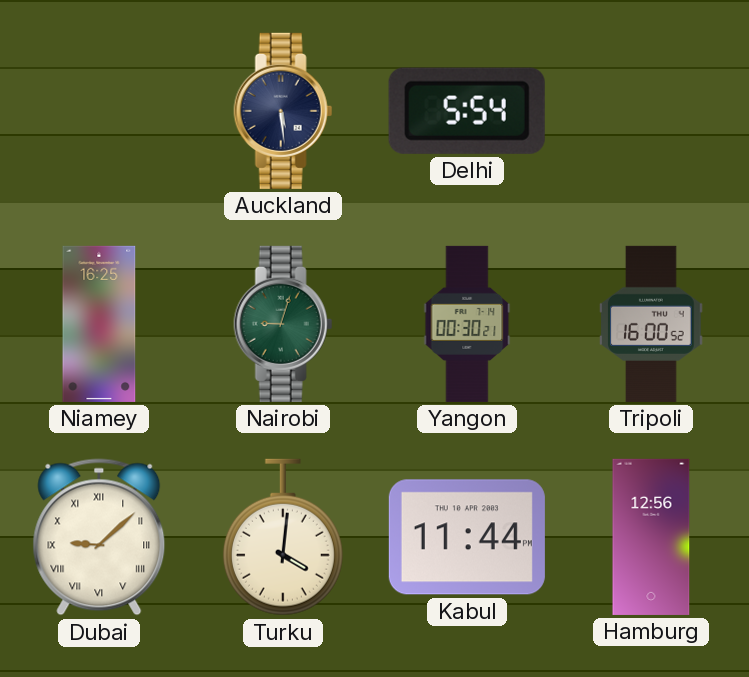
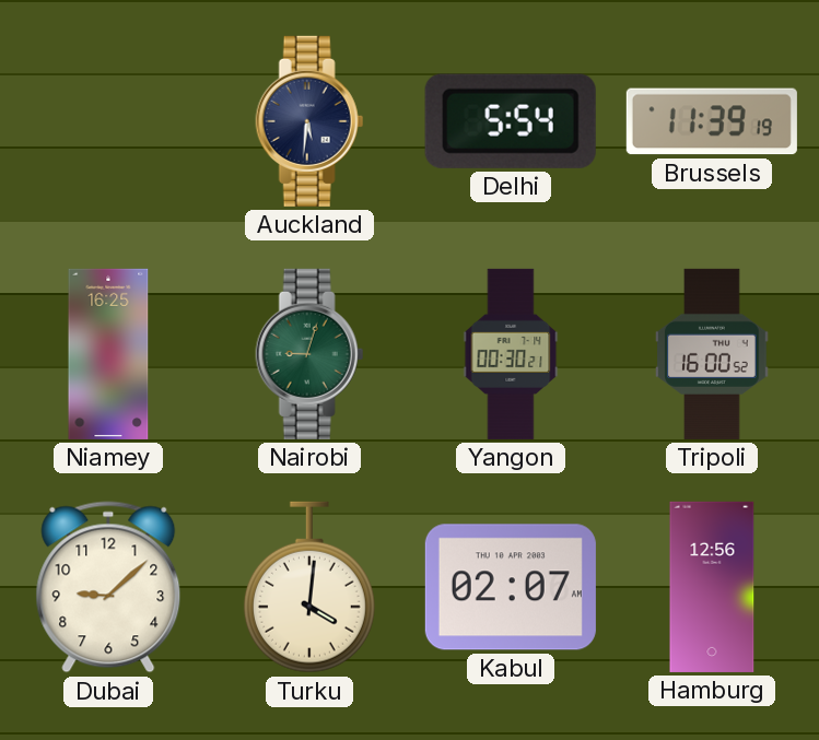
Auckland: 5:29 -> 5:31
Brussels: none -> 11:39
Dubai numerals: Roman -> Arabic
Kabul: 11:44 -> 02:07
